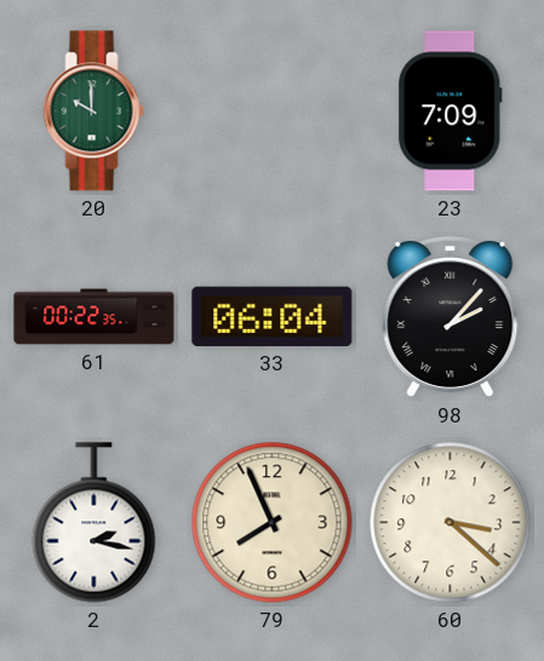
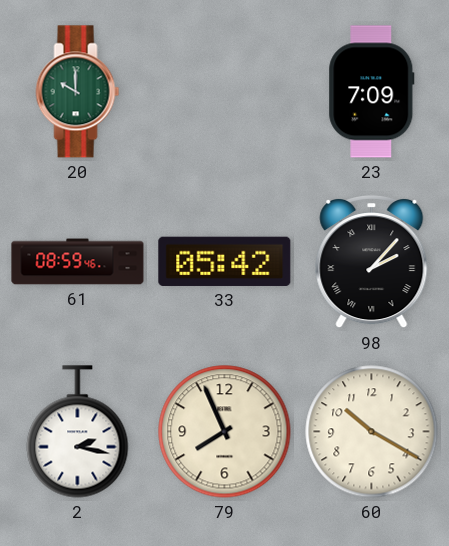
61: 00:22 -> 08:59
33: 06:04 -> 05:42
60: 3:22 -> 10:20
